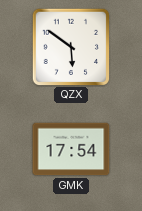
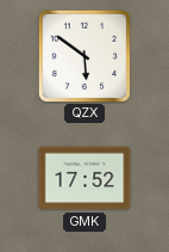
GMK: 17:54 -> 17:52
